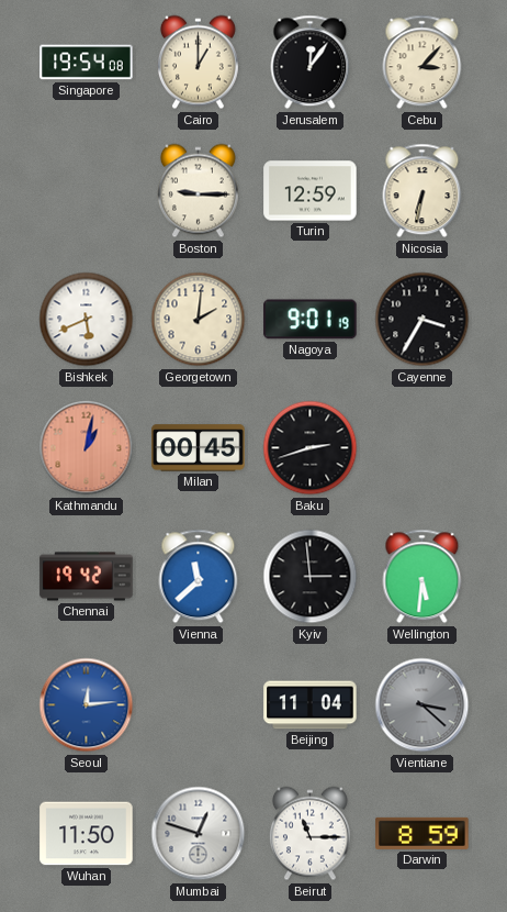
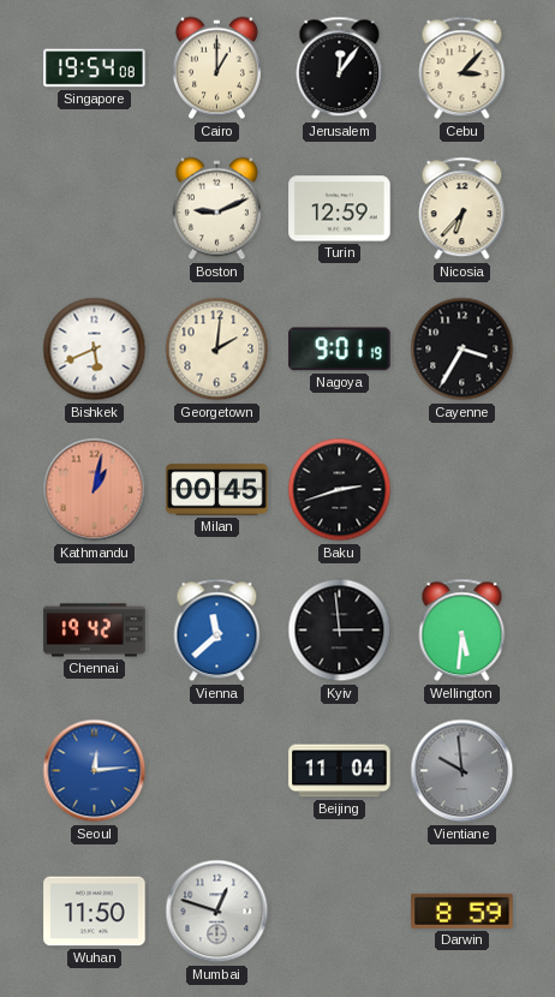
Boston: 9:15 -> 9:11
Nicosia: 6:32 -> 6:37
Vientiane: 3:22 -> 9:59
Beirut: 11:15 -> none
